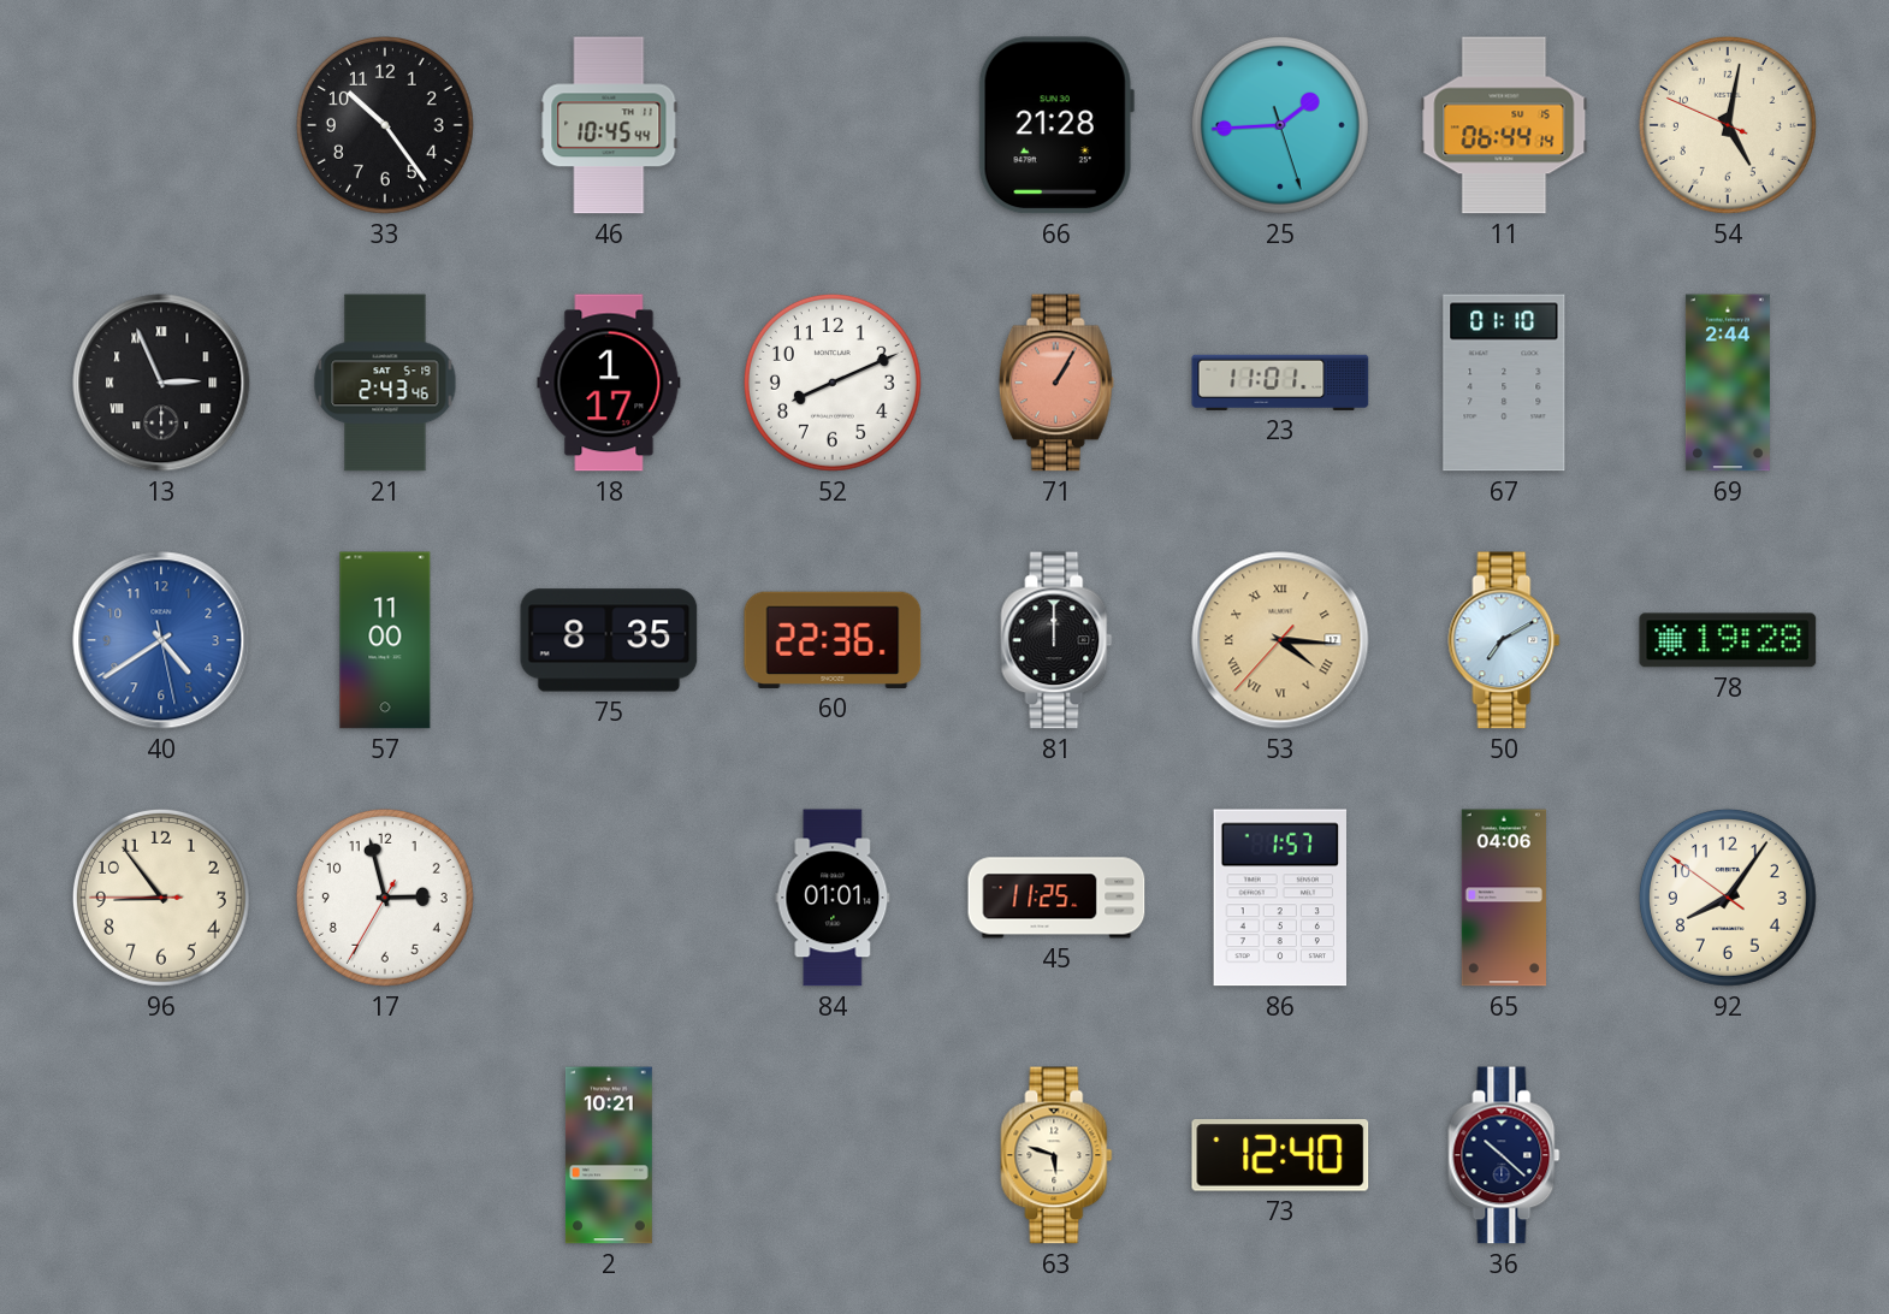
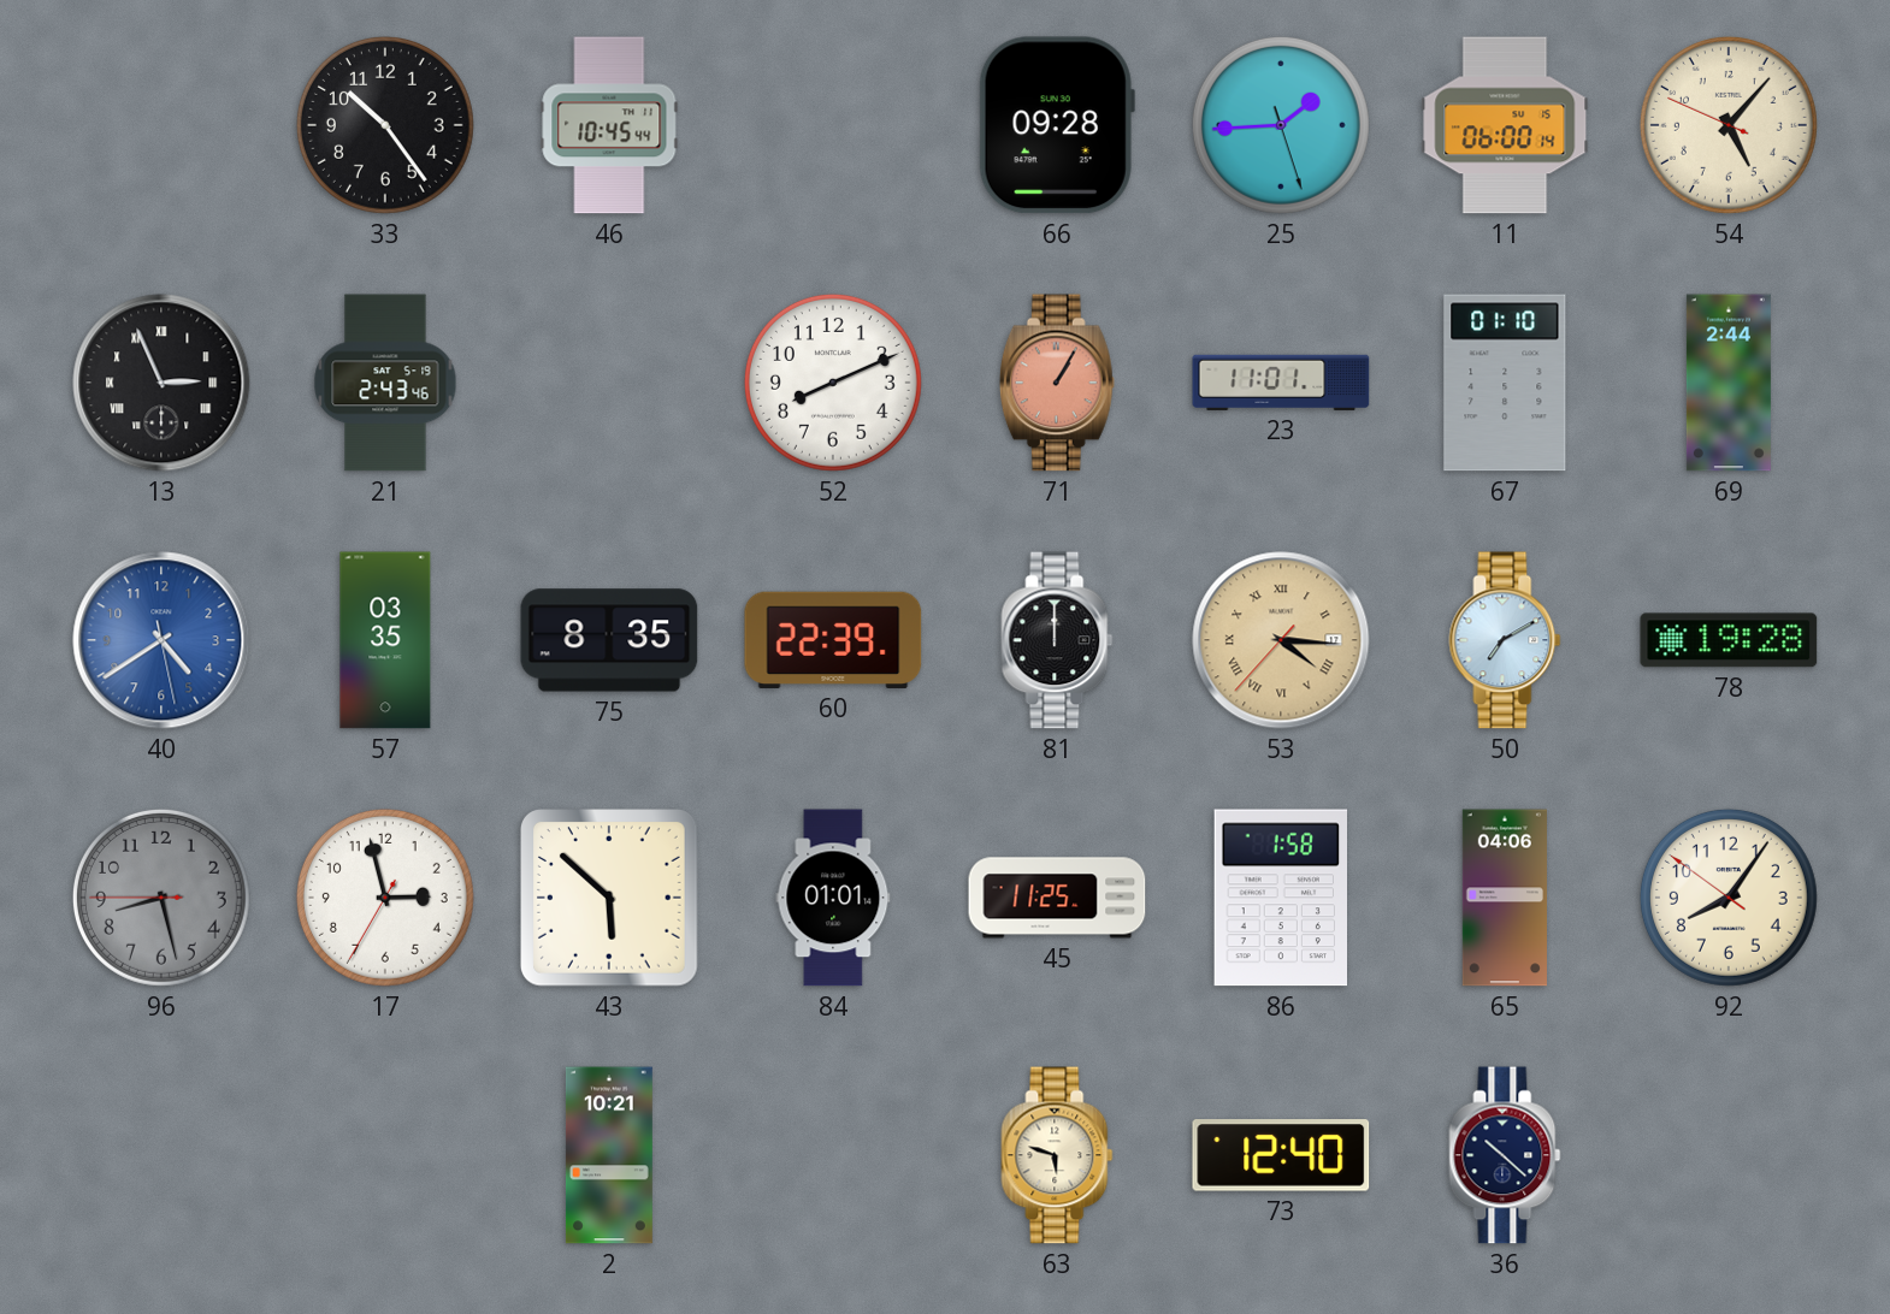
66: 21:28 -> 09:28
11: 06:44 -> 06:00
54: 5:01 -> 5:06
18: 1:17 -> none
57: 11:00 -> 03:35
60: 22:36 -> 22:39
96: 8:53 -> 8:27
96 dial: cream -> grey
43: none -> 5:52
86: 1:57 -> 1:58
